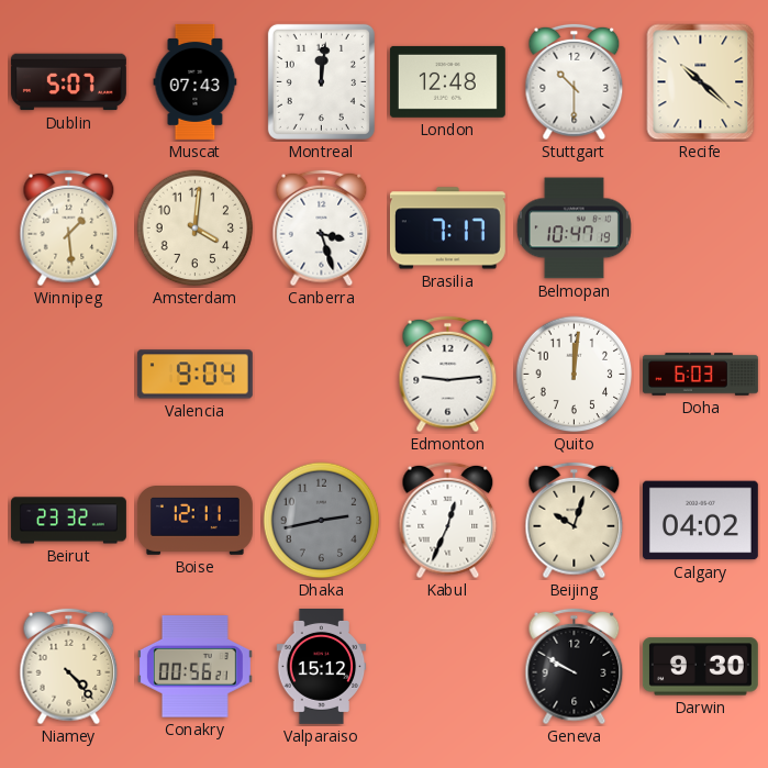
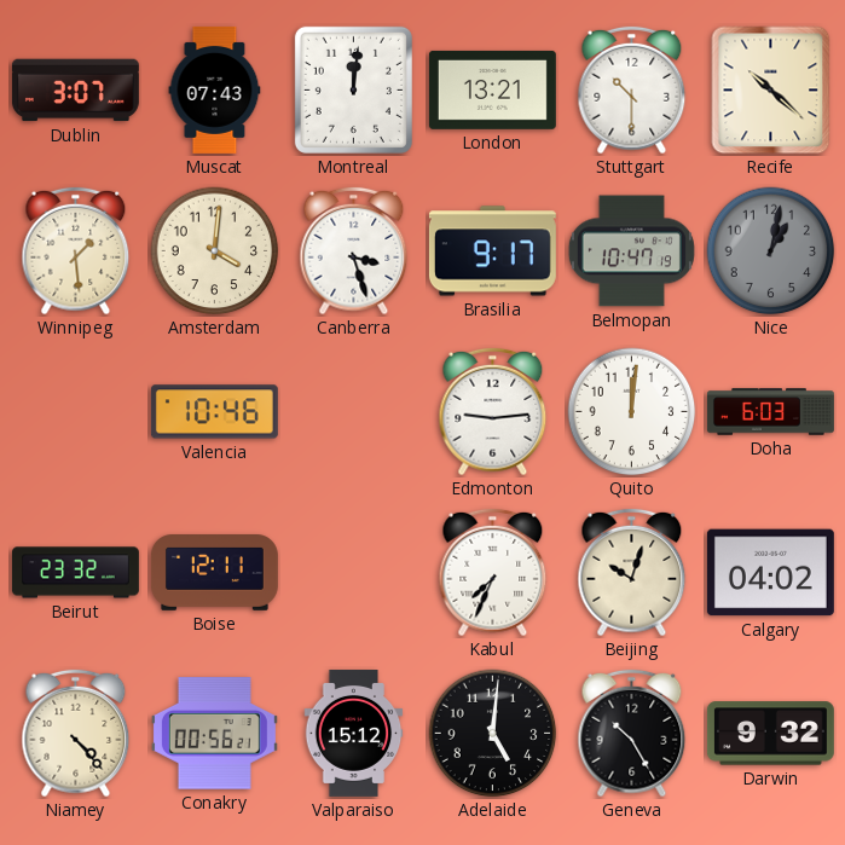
Dublin: 5:07 -> 3:07
London: 12:48 -> 13:21
Brasilia: 7:17 -> 9:17
Nice: none -> 1:02
Valencia: 9:04 -> 10:46
Dhaka: 2:43 -> none
Kabul: 12:34 -> 7:34
Adelaide: none -> 5:01
Geneva: 9:50 -> 10:25
Darwin: 9:30 -> 9:32
